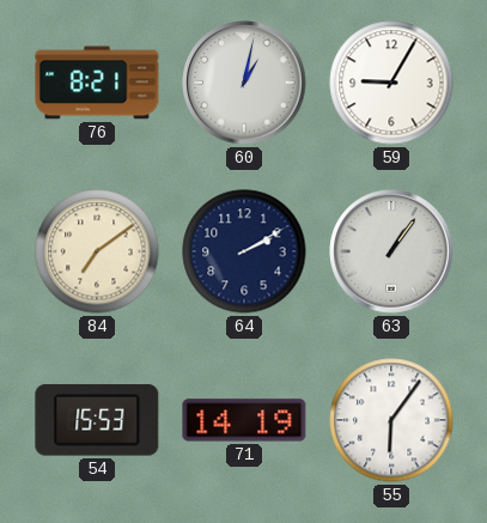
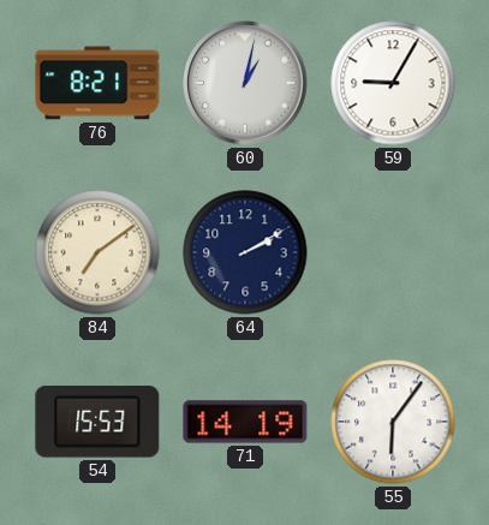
63: 1:06 -> none
